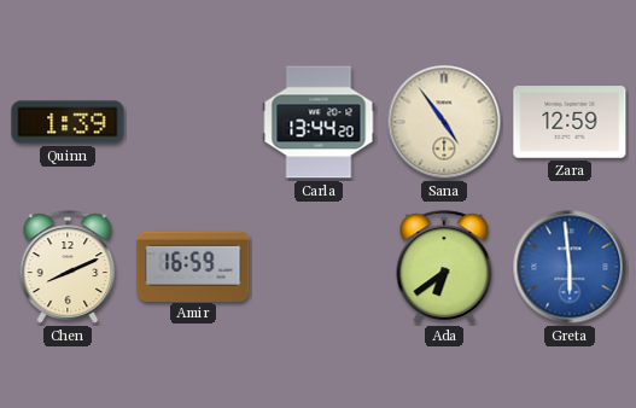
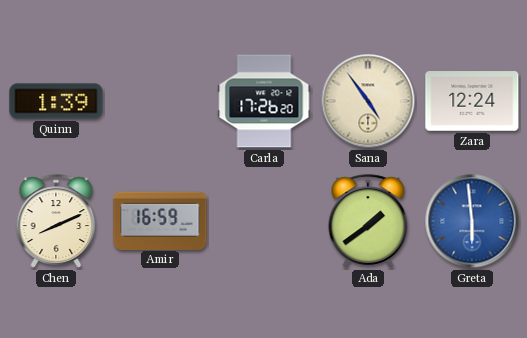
Carla: 13:44 -> 17:26
Zara: 12:59 -> 12:24
Ada: 6:39 -> 1:39
